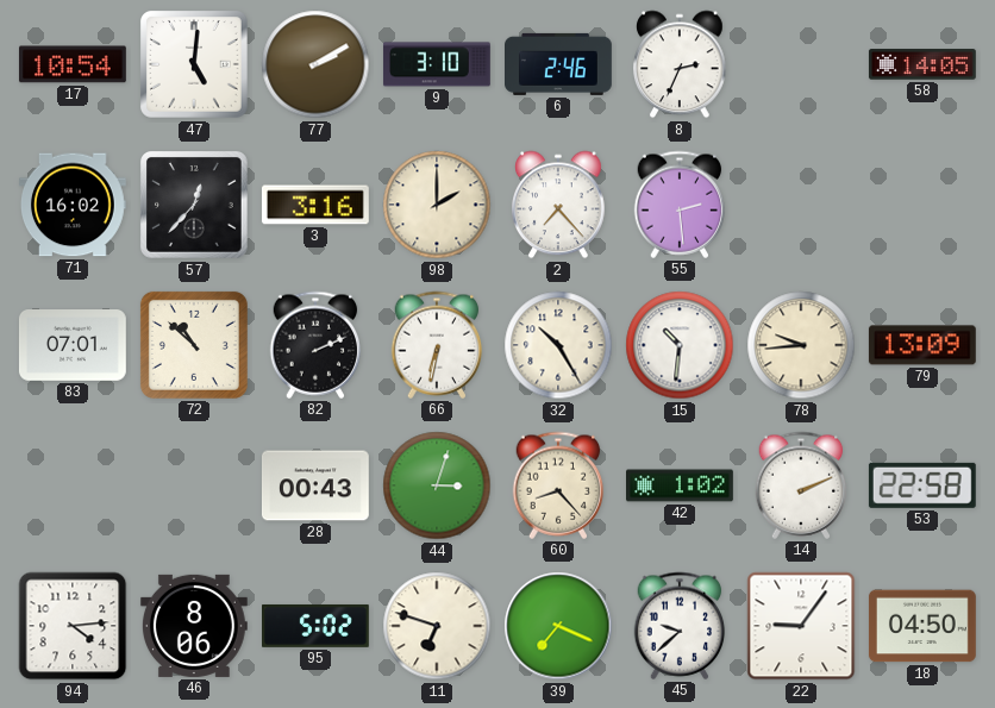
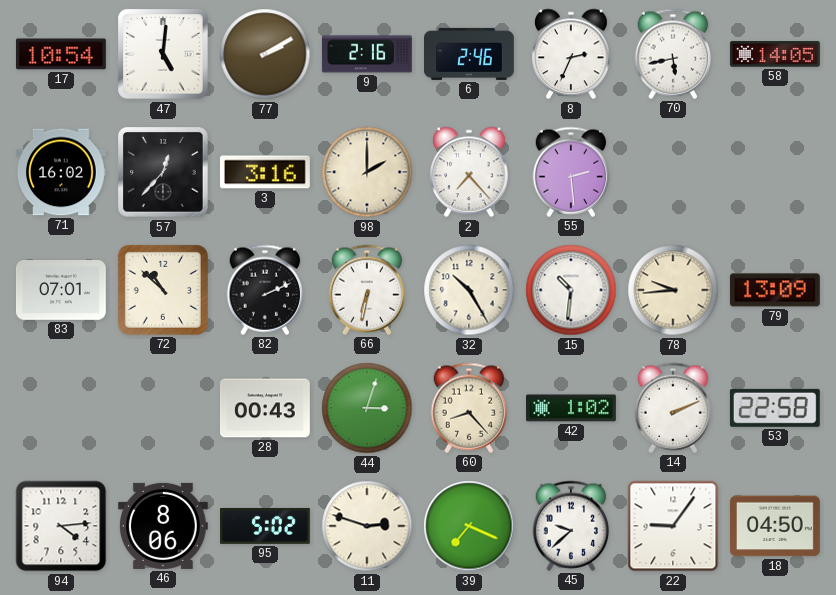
9: 3:10 -> 2:16
70: none -> 5:43
11: 6:48 -> 2:48
